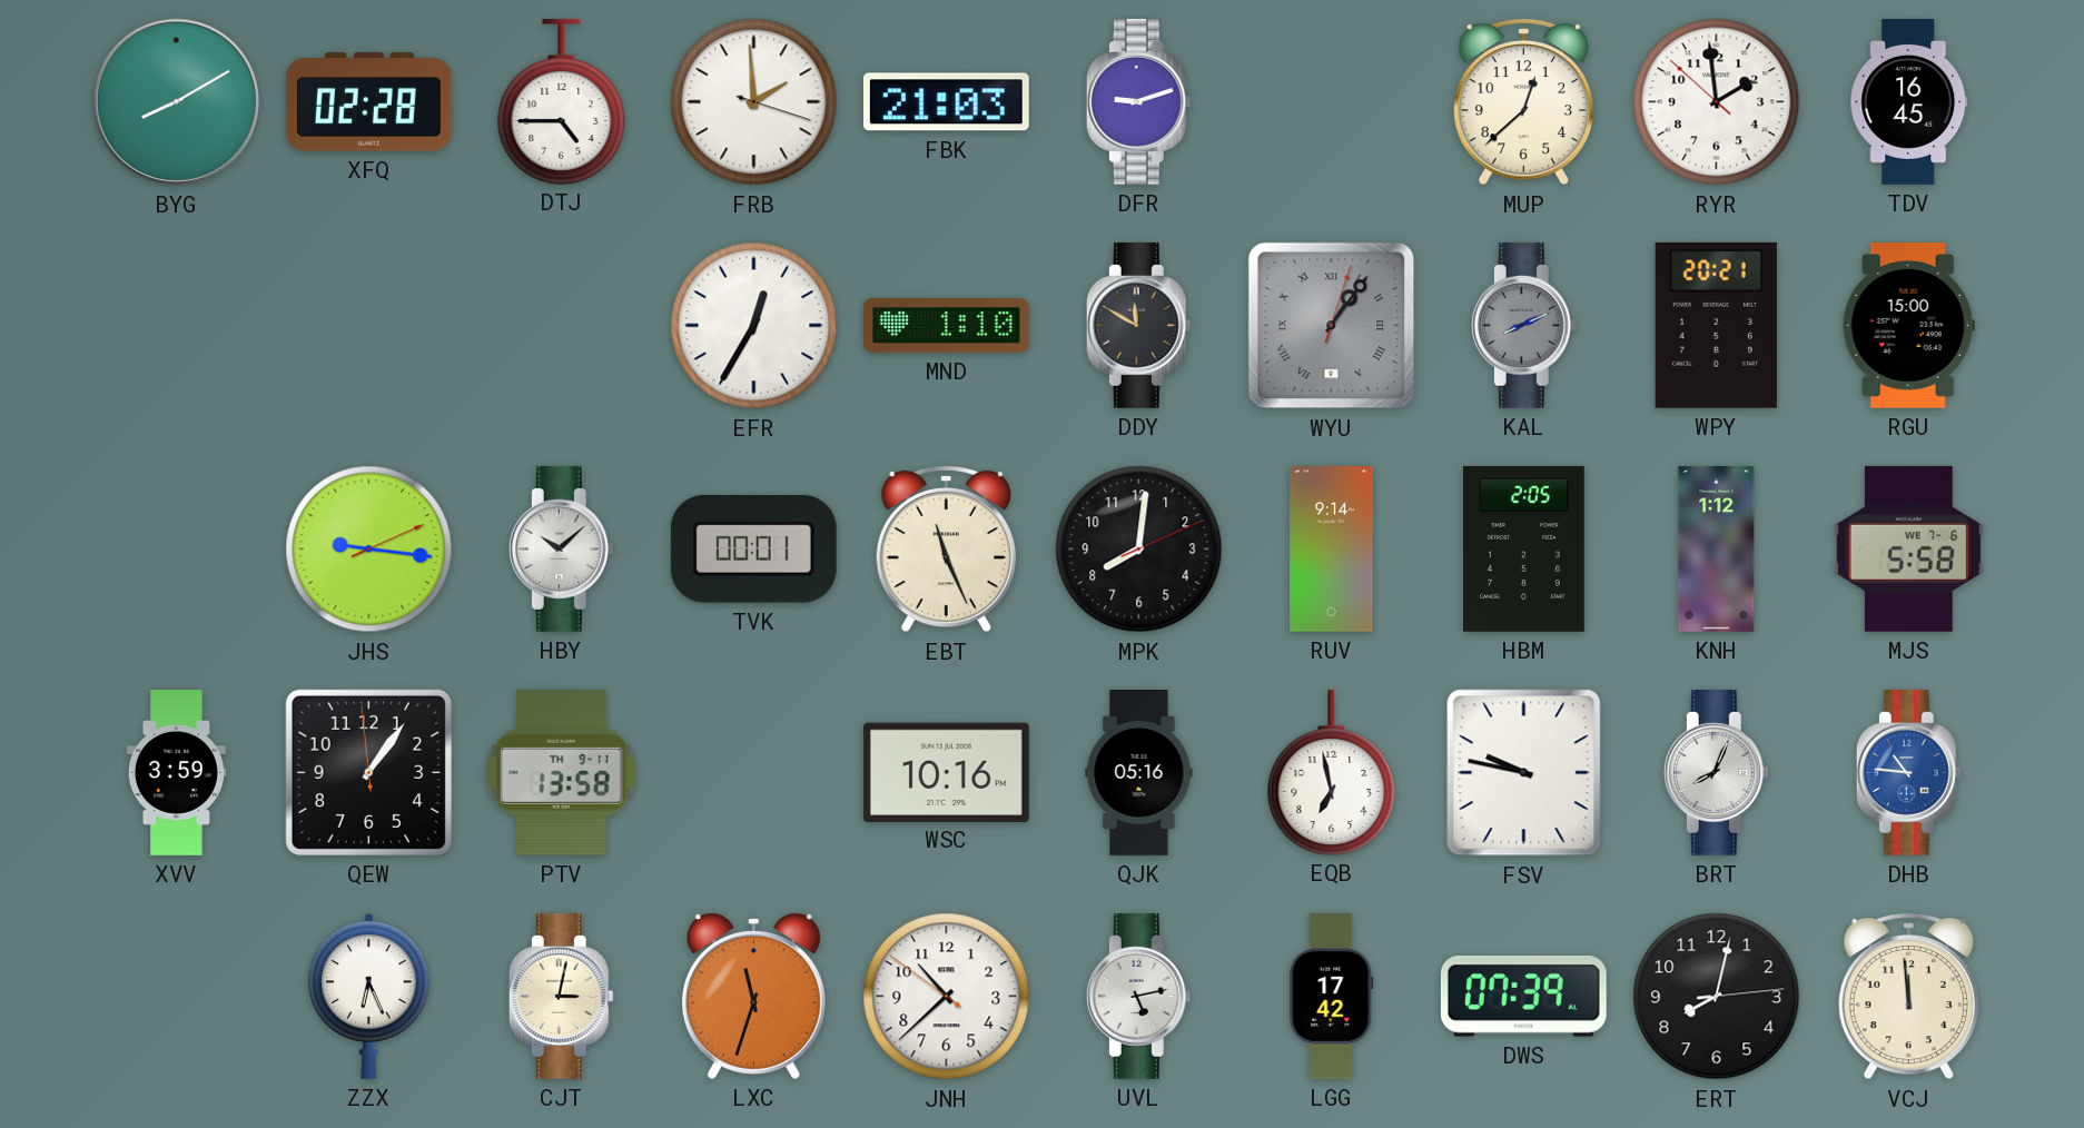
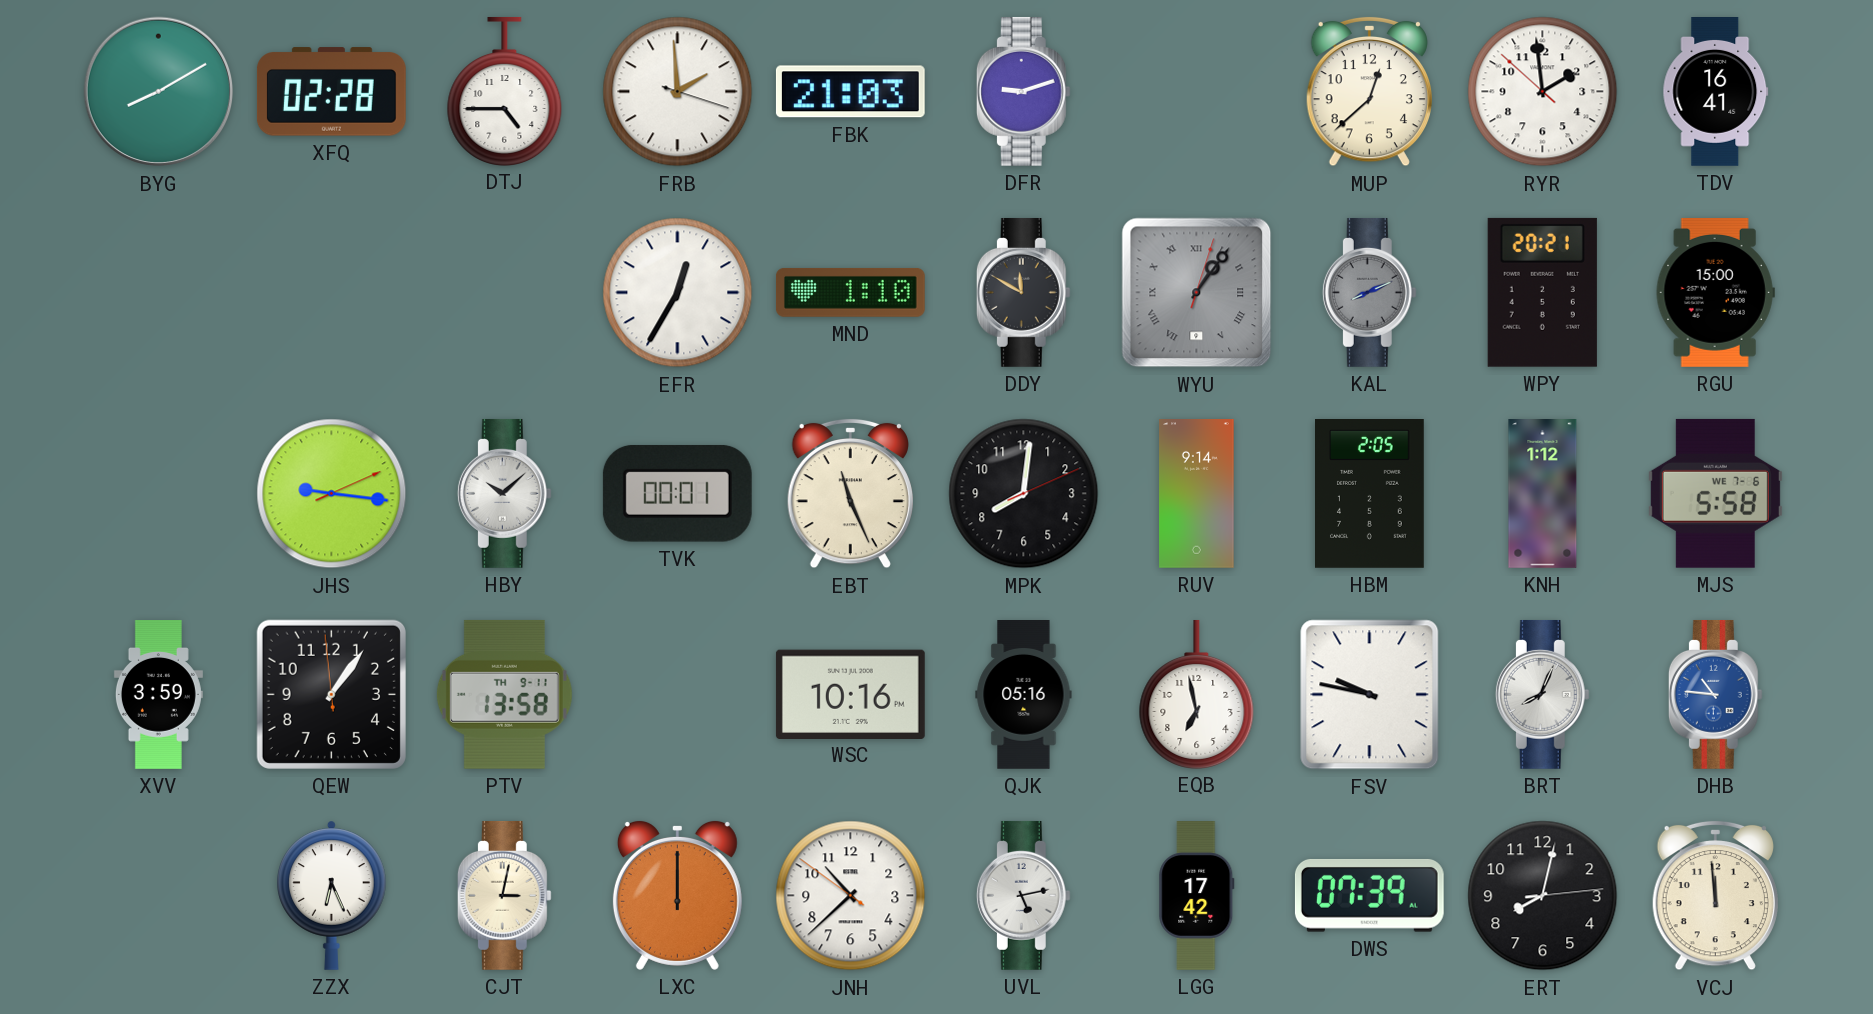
TDV: 16:45 -> 16:41
LXC: 11:33 -> 12:00
